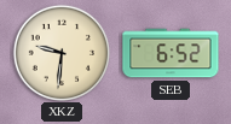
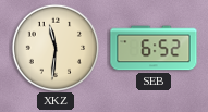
XKZ: 9:31 -> 11:31
